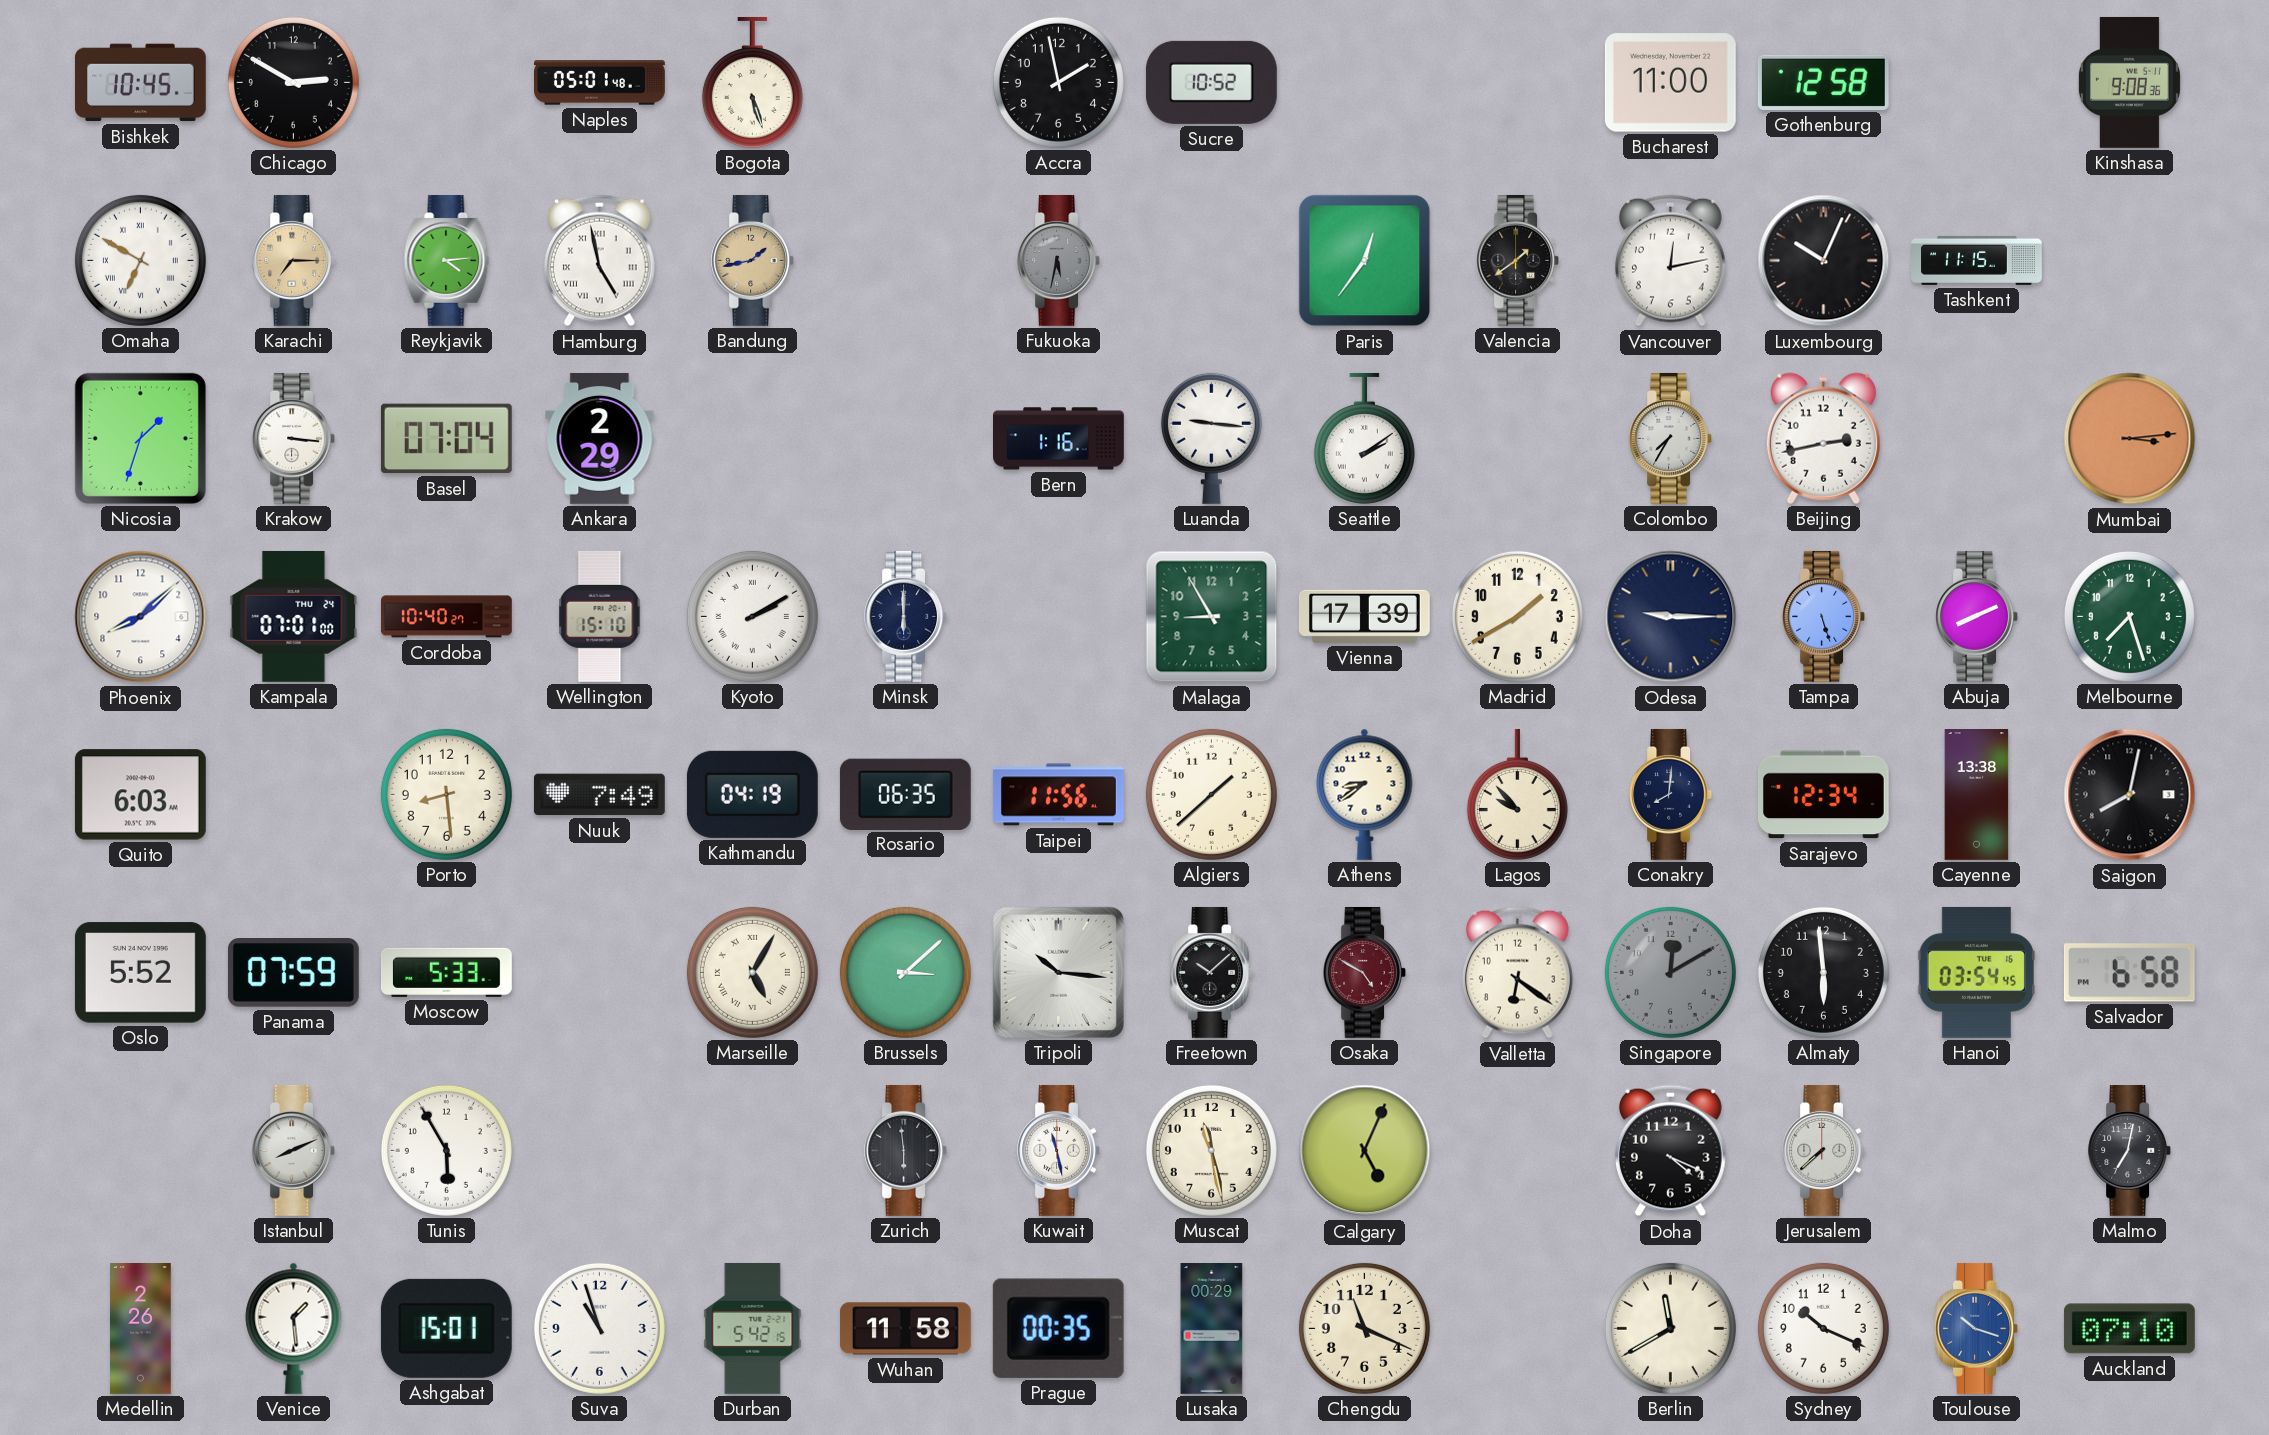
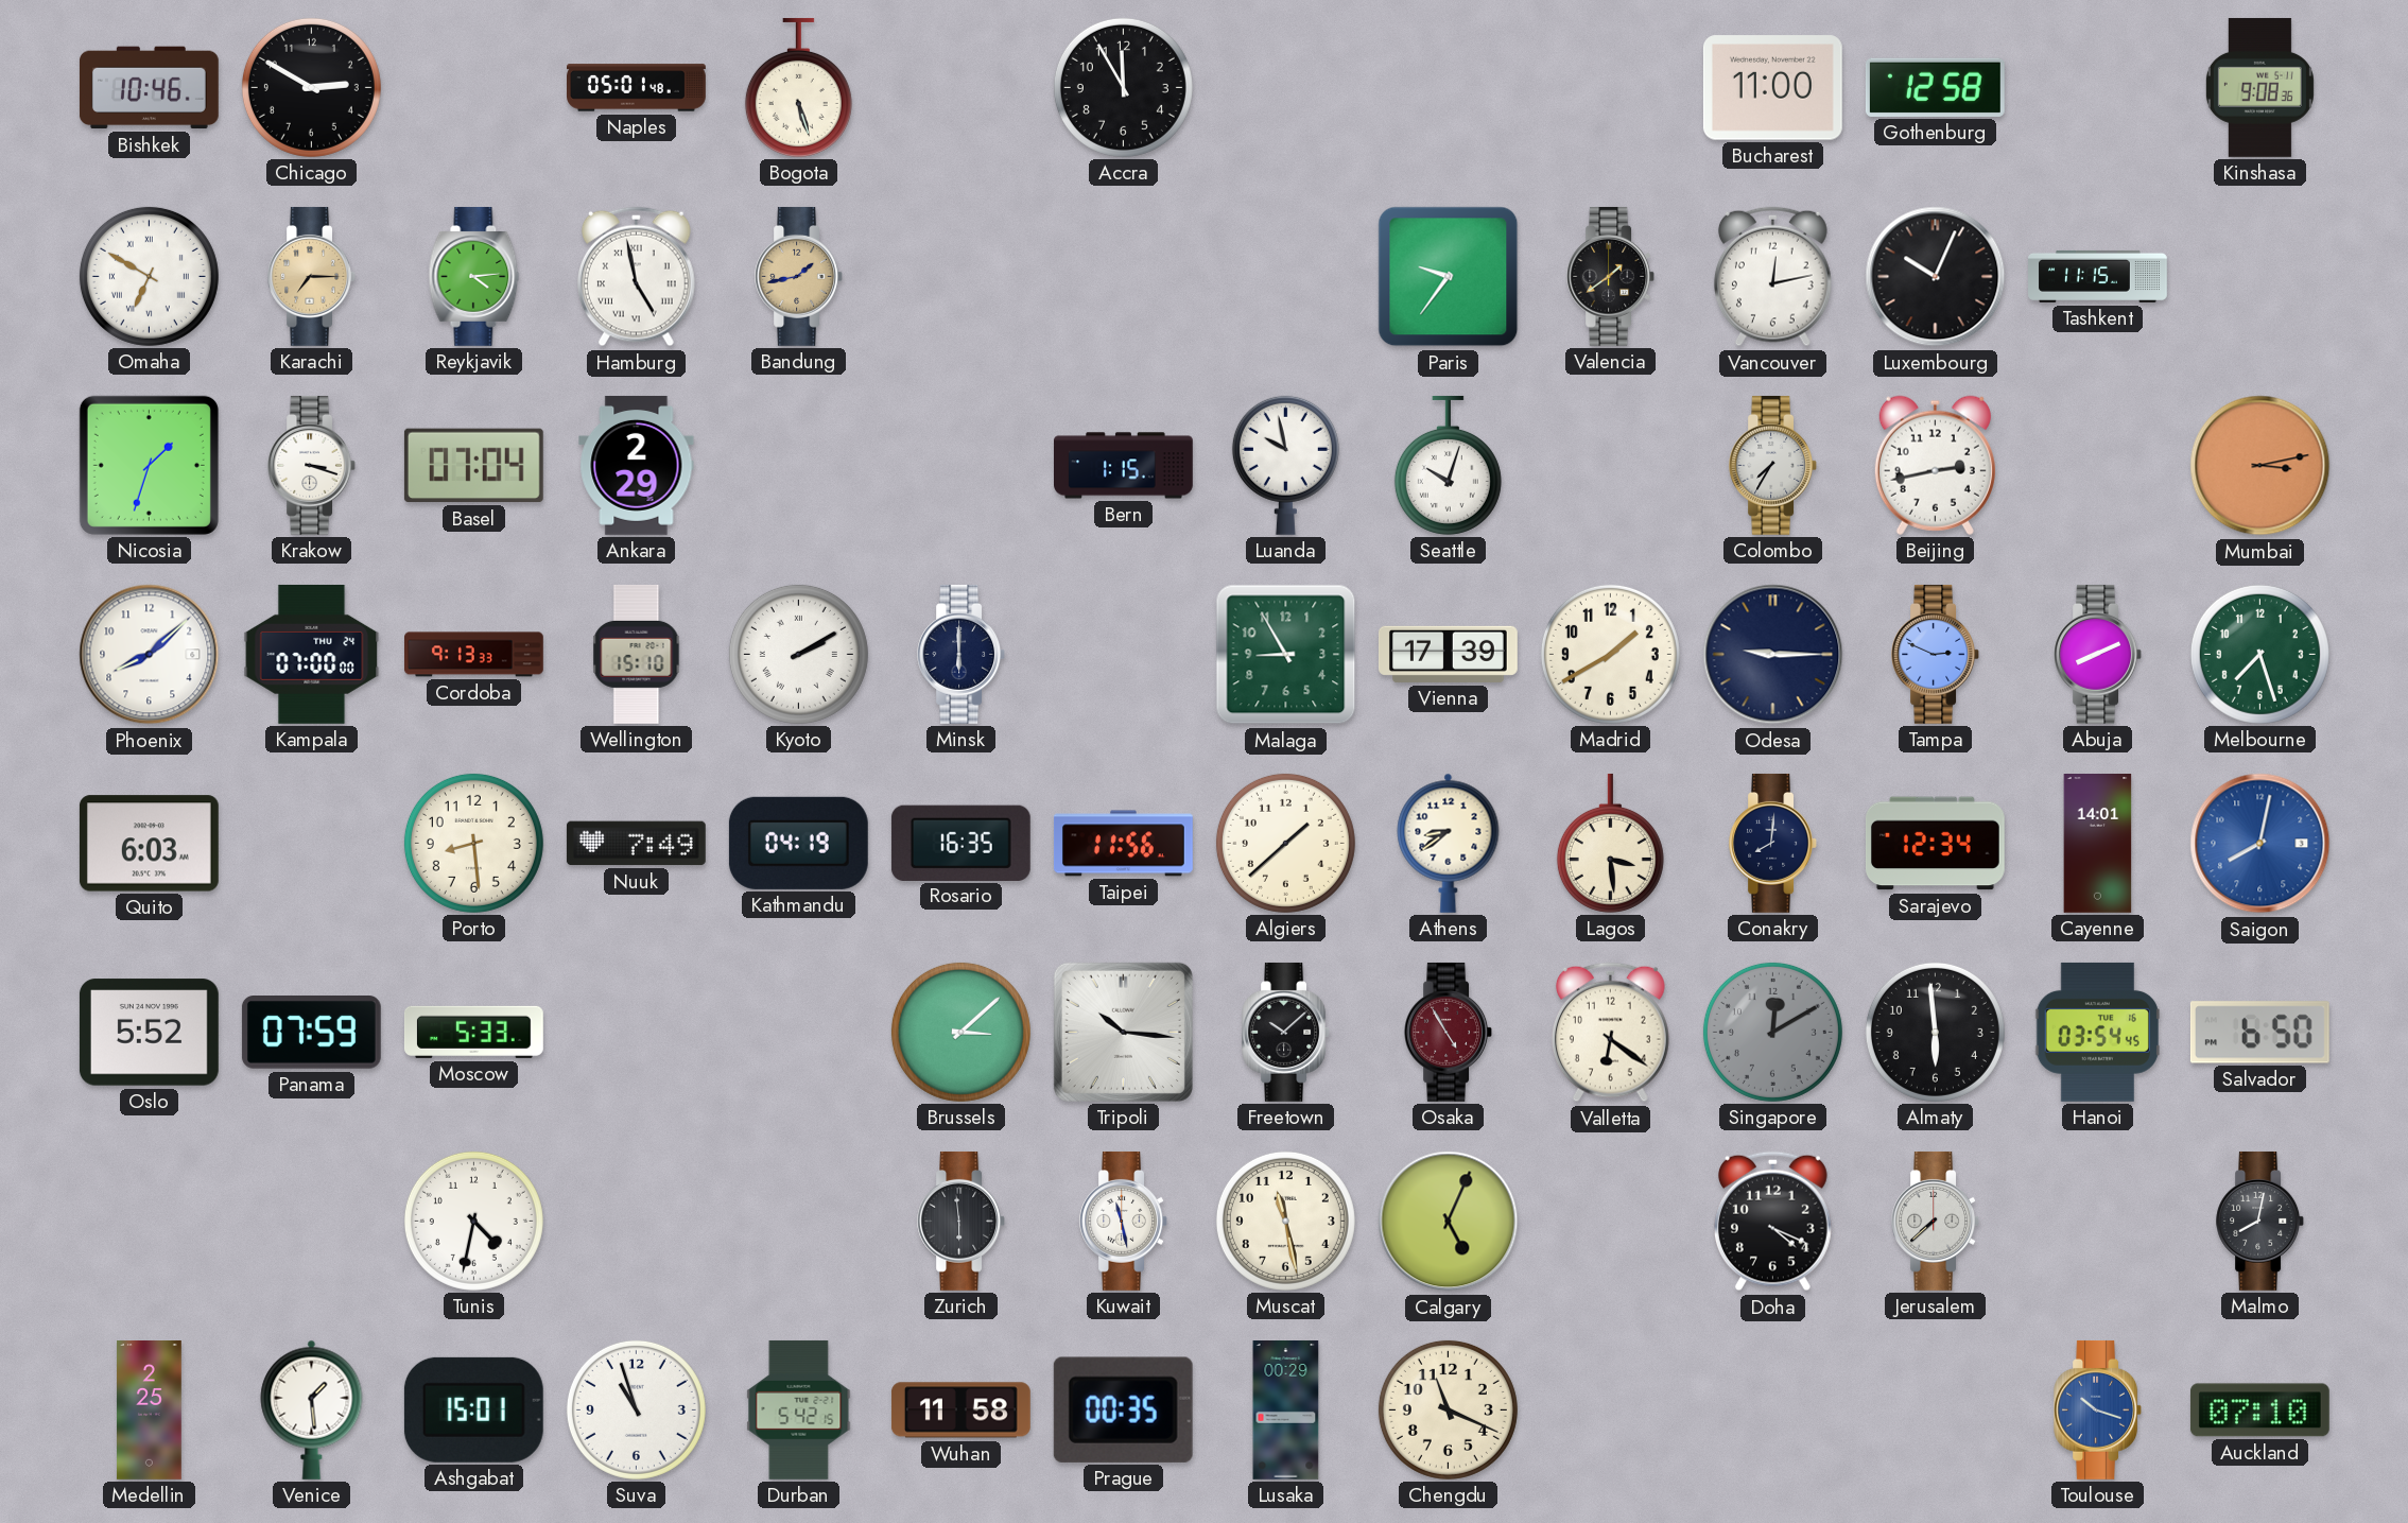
Bishkek: 10:45 -> 10:46
Accra: 1:58 -> 11:55
Sucre: 10:52 -> none
Fukuoka: 5:32 -> none
Paris: 12:36 -> 9:36
Krakow: 3:16 -> 3:18
Bern: 1:16 -> 1:15
Luanda: 9:16 -> 9:58
Seattle: 2:09 -> 10:03
Mumbai: 3:14 -> 3:13
Kampala: 07:01 -> 07:00
Cordoba: 10:40 -> 9:13
Tampa: 5:27 -> 2:49
Rosario: 06:35 -> 16:35
Lagos: 9:53 -> 3:29
Cayenne: 13:38 -> 14:01
Saigon dial: black -> blue
Marseille: 5:05 -> none
Osaka: 4:50 -> 4:55
Salvador: 6:58 -> 6:50
Istanbul: 8:11 -> none
Tunis: 5:55 -> 4:32
Malmo: 7:02 -> 8:02
Medellin: 2:26 -> 2:25
Berlin: 11:40 -> none
Sydney: 10:19 -> none
